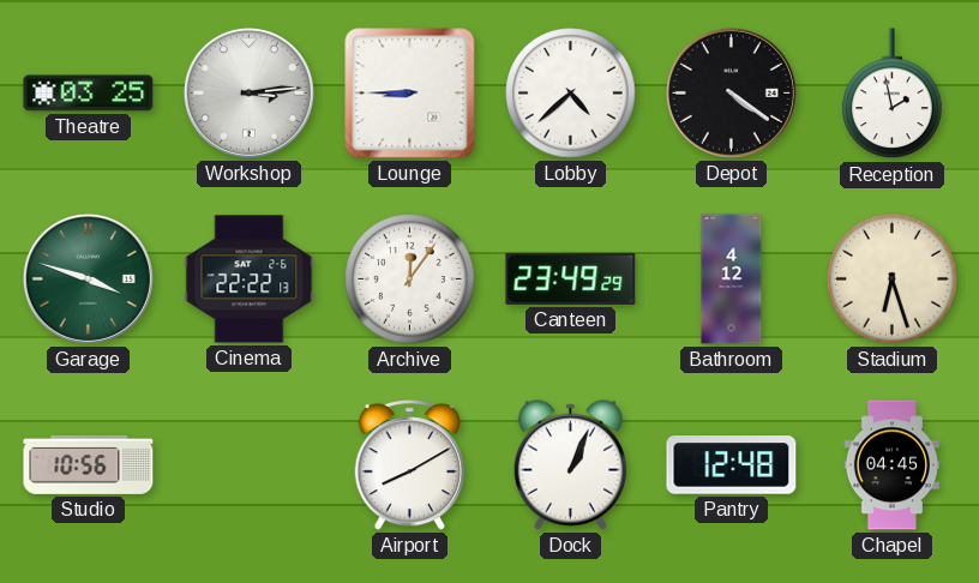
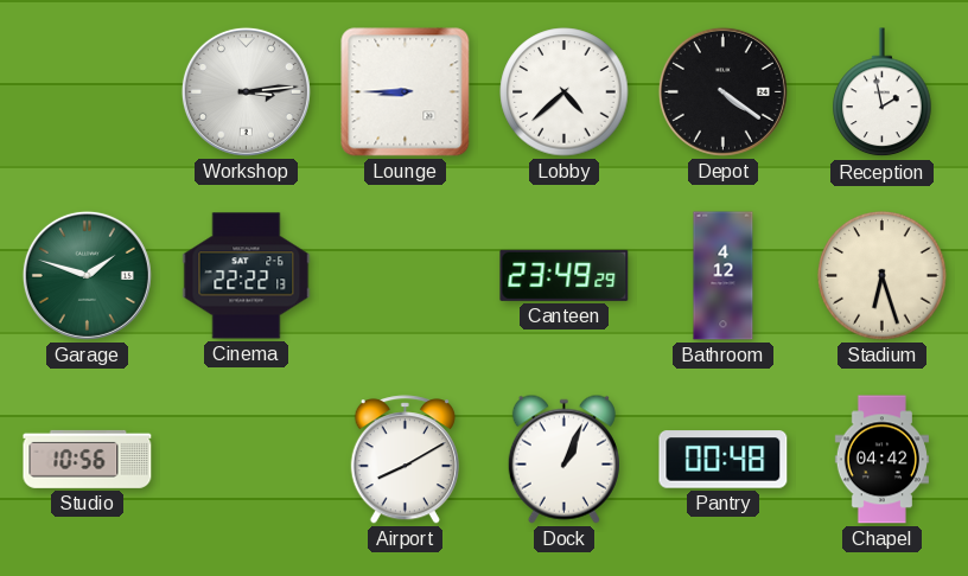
Theatre: 03:25 -> none
Garage: 3:48 -> 1:48
Archive: 12:06 -> none
Pantry: 12:48 -> 00:48
Chapel: 04:45 -> 04:42
